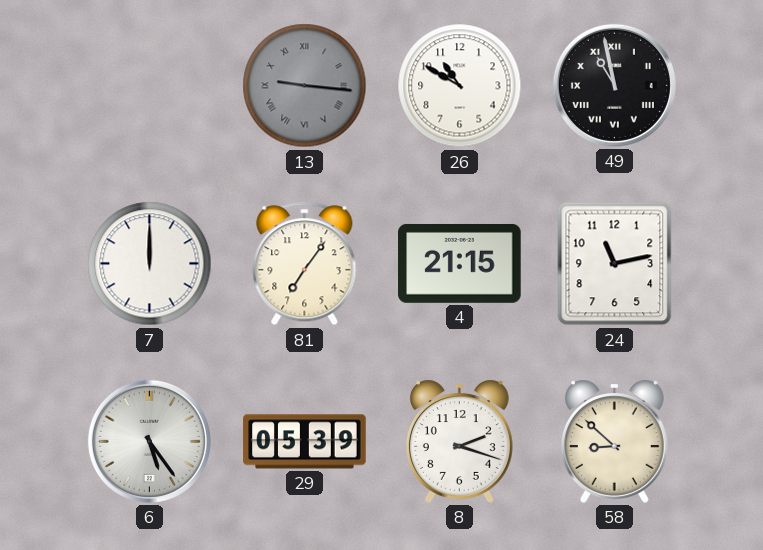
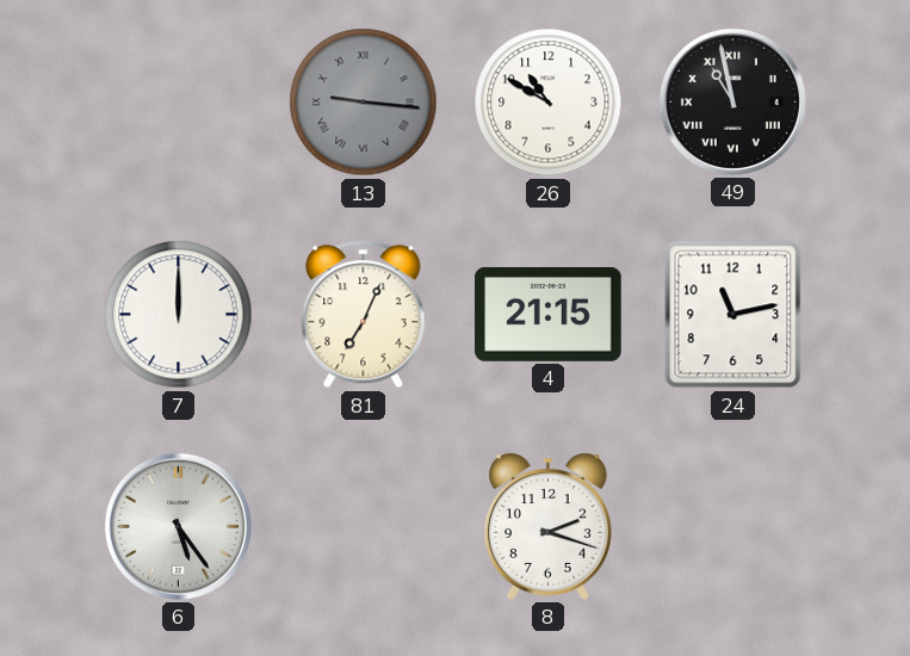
81: 7:06 -> 7:04
29: 05:39 -> none
58: 8:52 -> none
